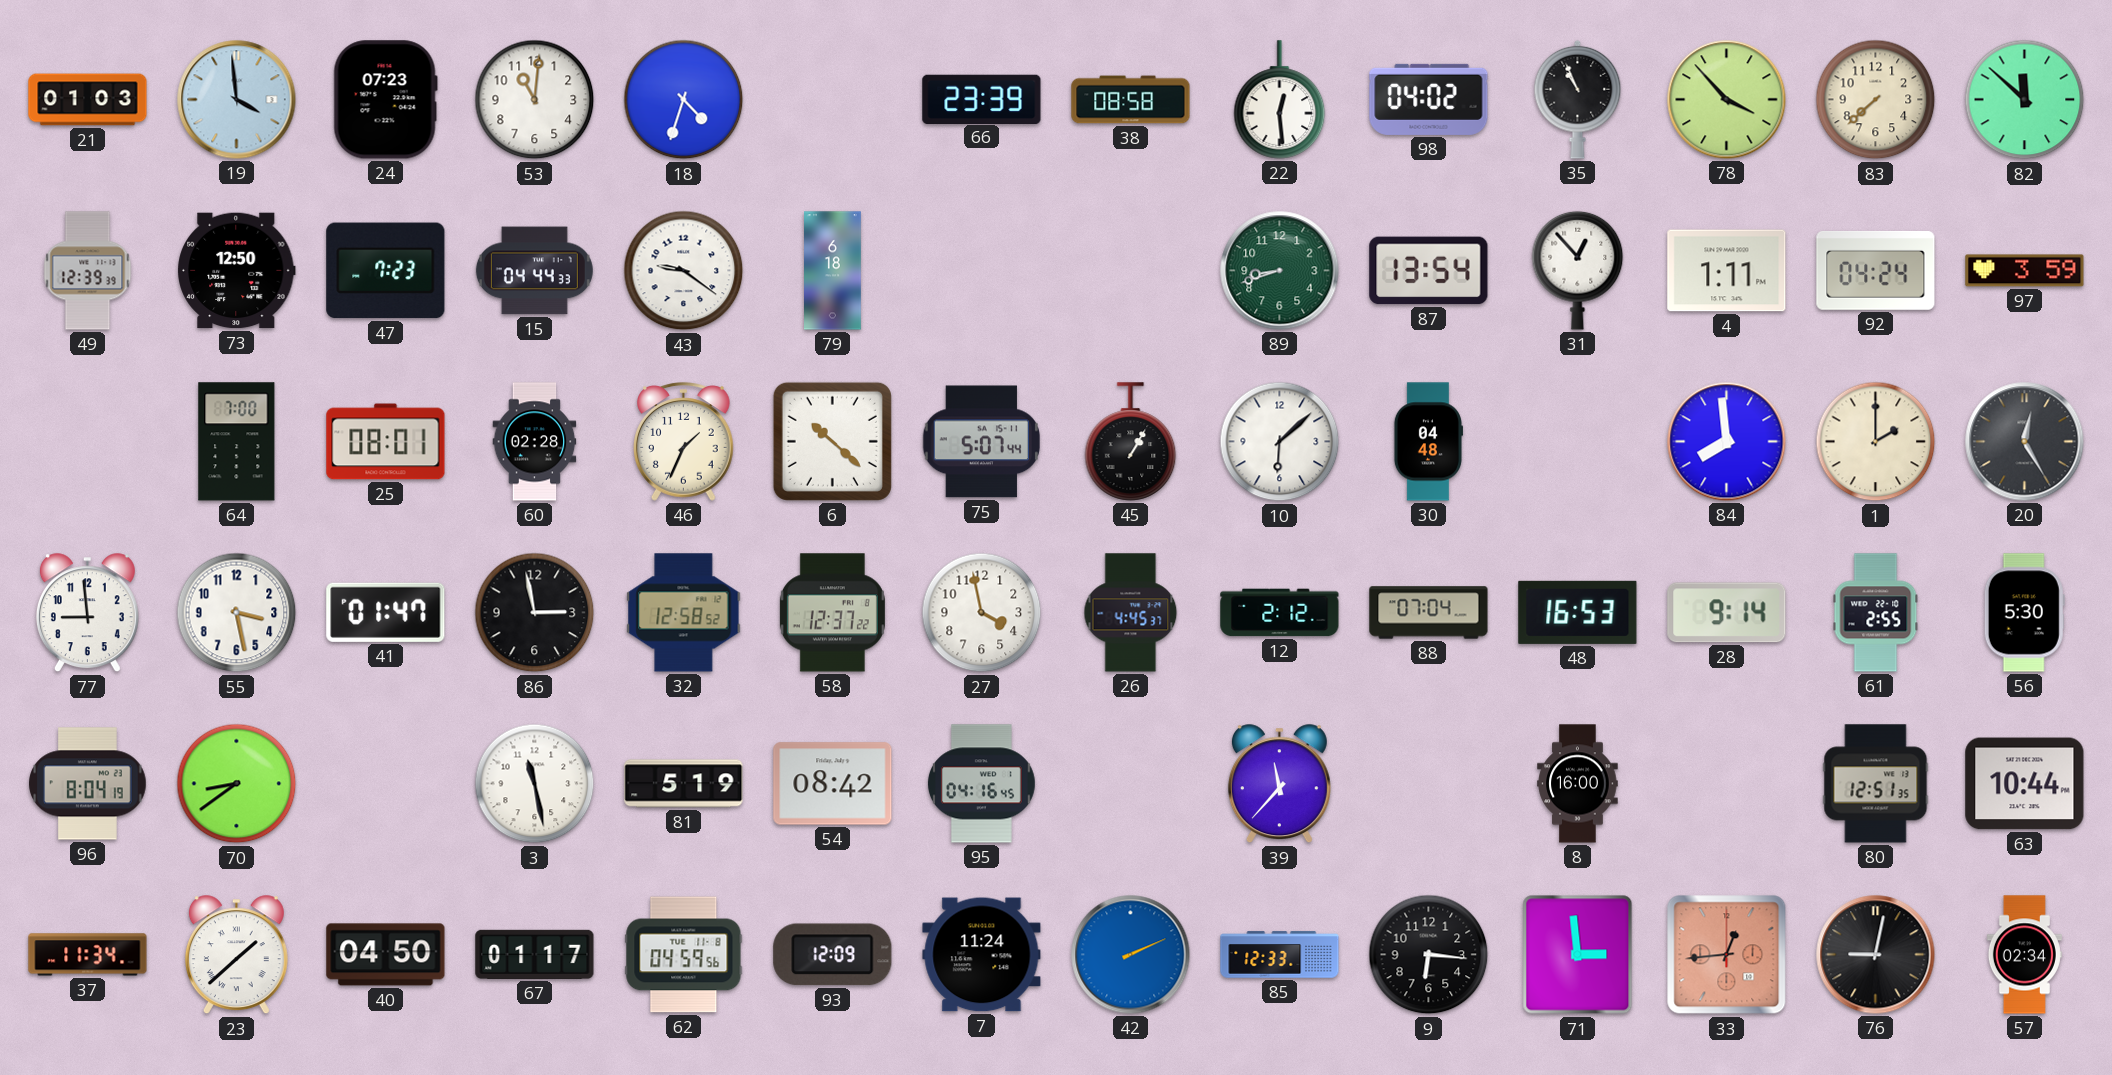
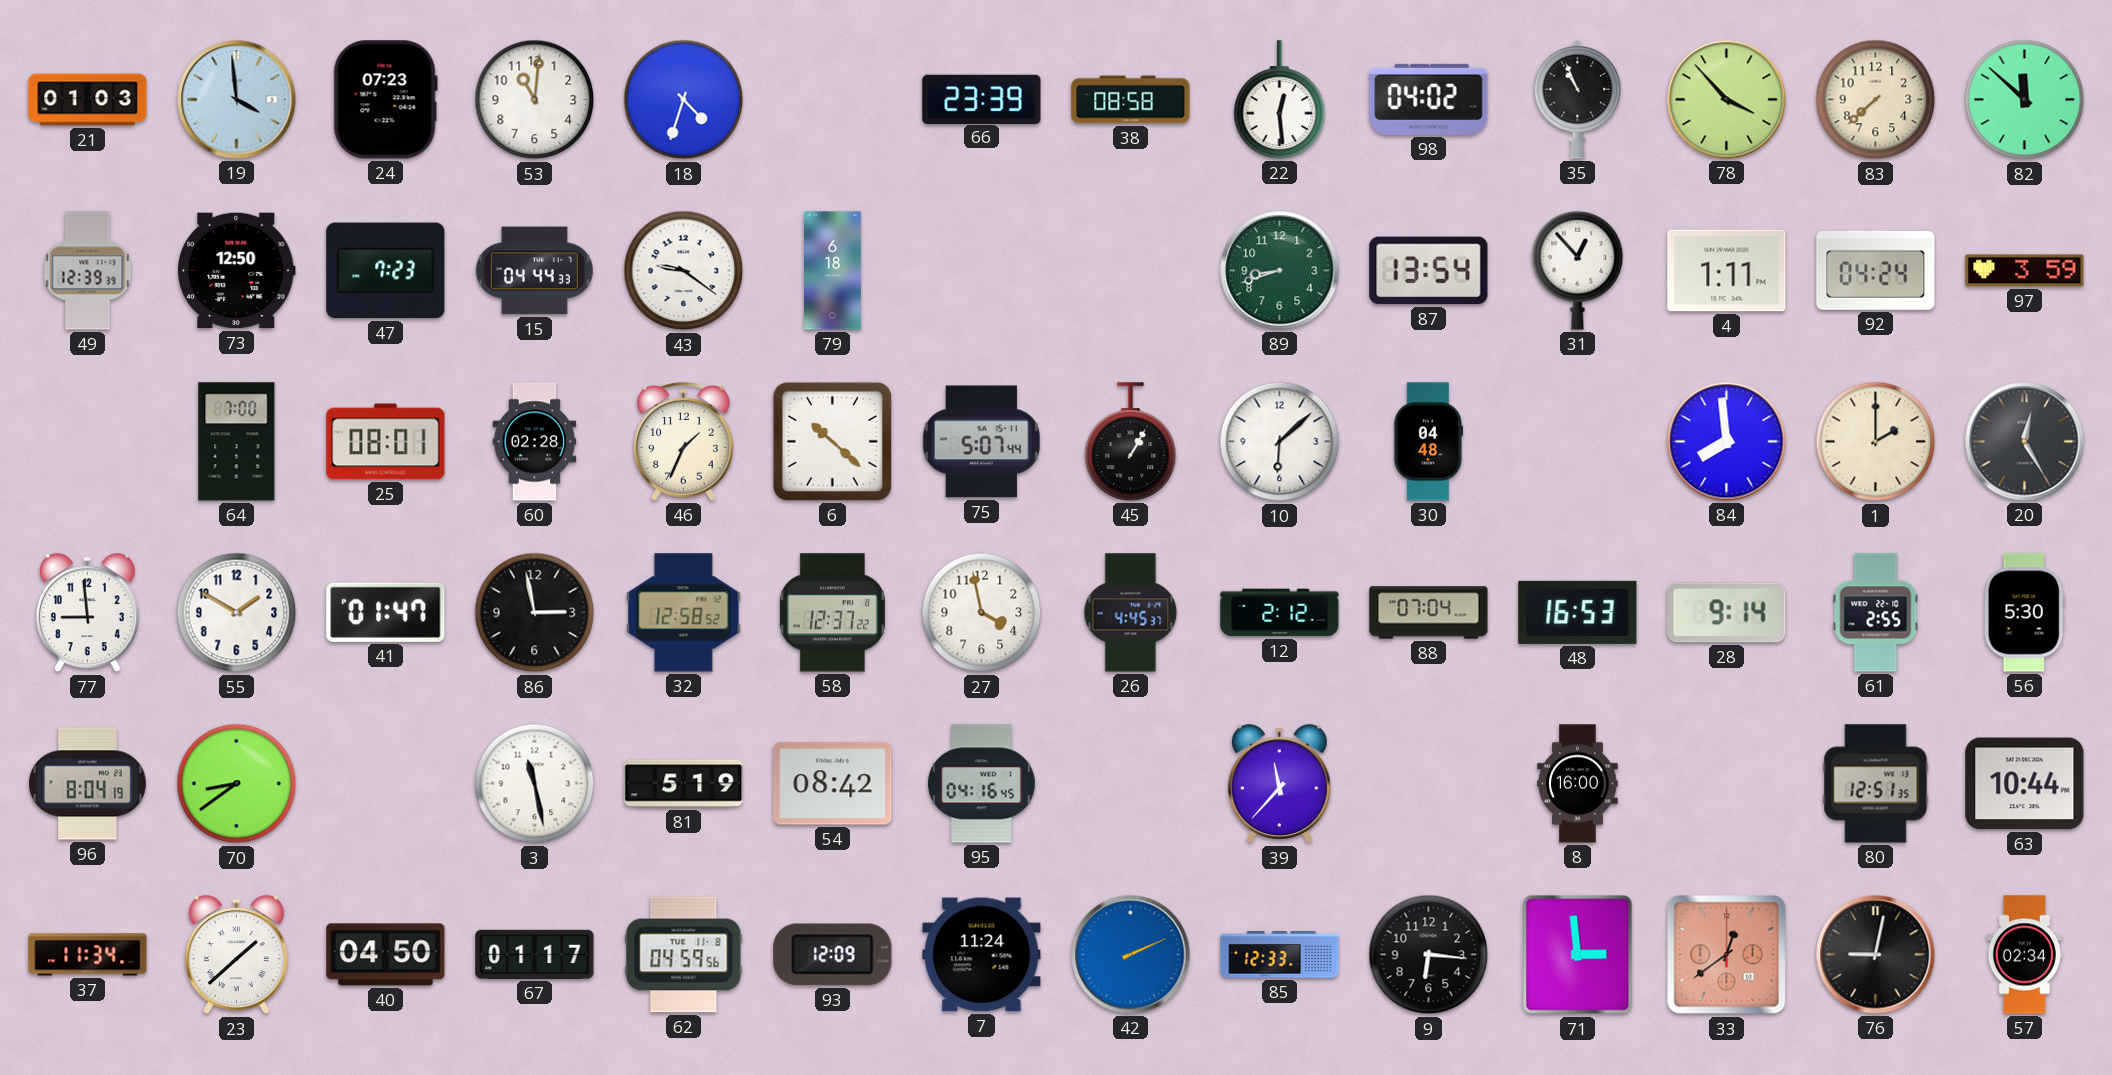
55: 3:28 -> 1:50
33: 12:44 -> 12:39
